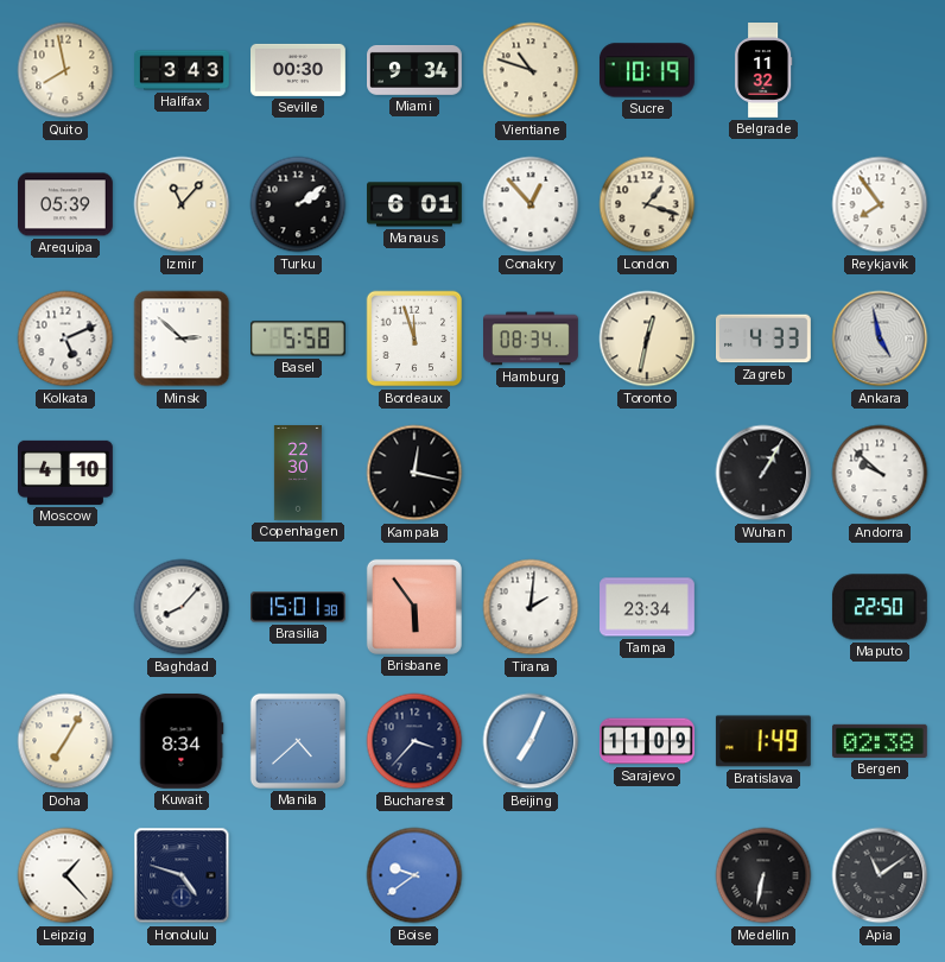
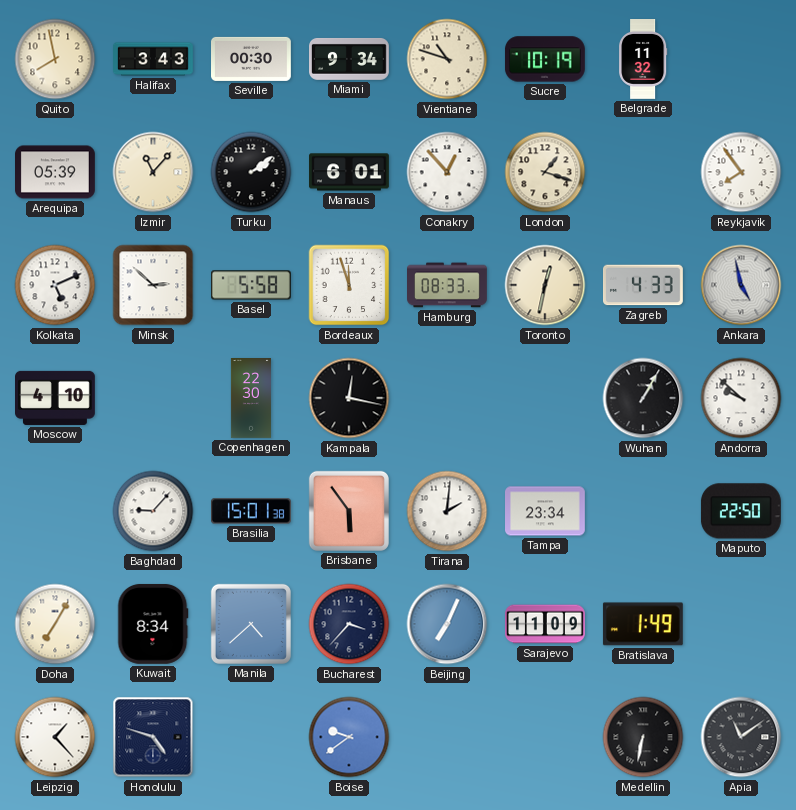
Hamburg: 08:34 -> 08:33
Baghdad: 8:07 -> 9:07
Bergen: 02:38 -> none
